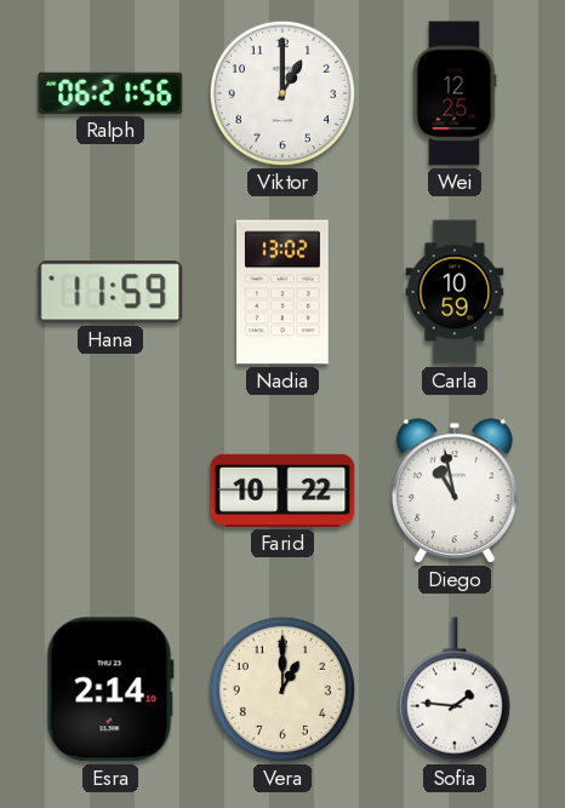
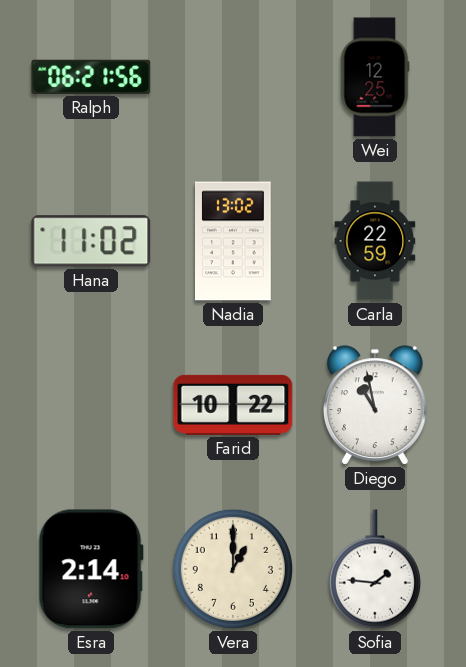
Viktor: 1:00 -> none
Hana: 11:59 -> 11:02
Carla: 10:59 -> 22:59
